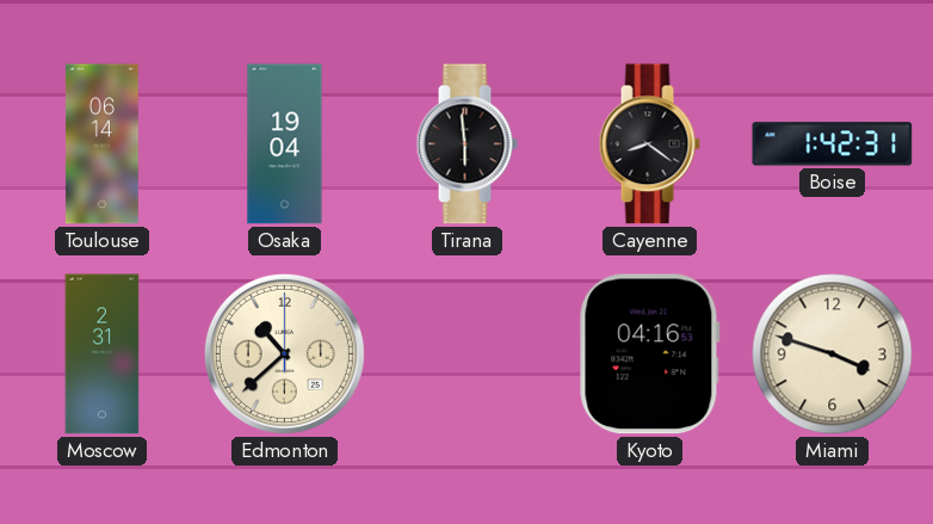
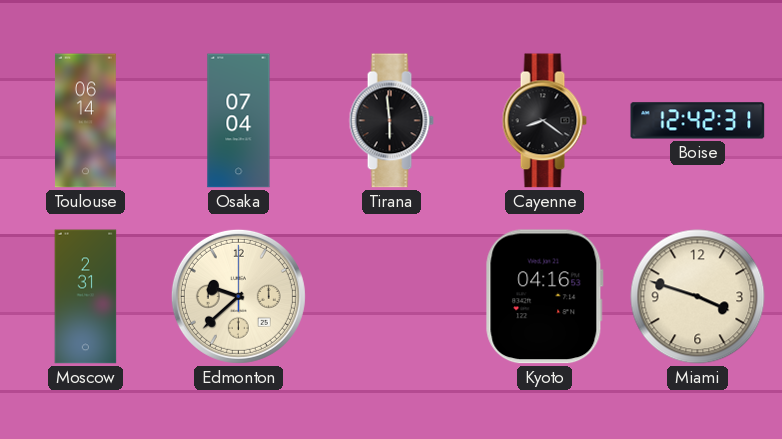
Osaka: 19:04 -> 07:04
Boise: 1:42 -> 12:42
Edmonton: 10:38 -> 9:38
